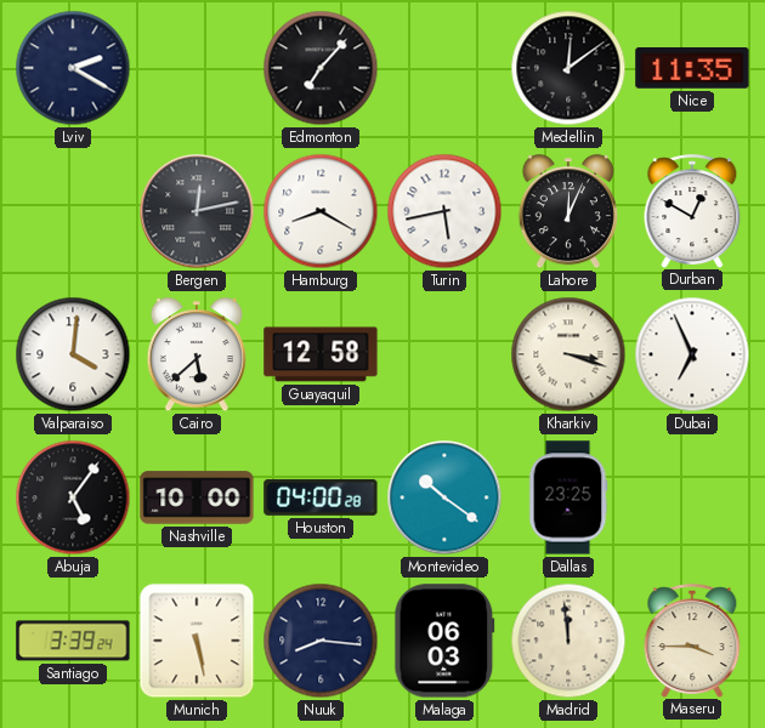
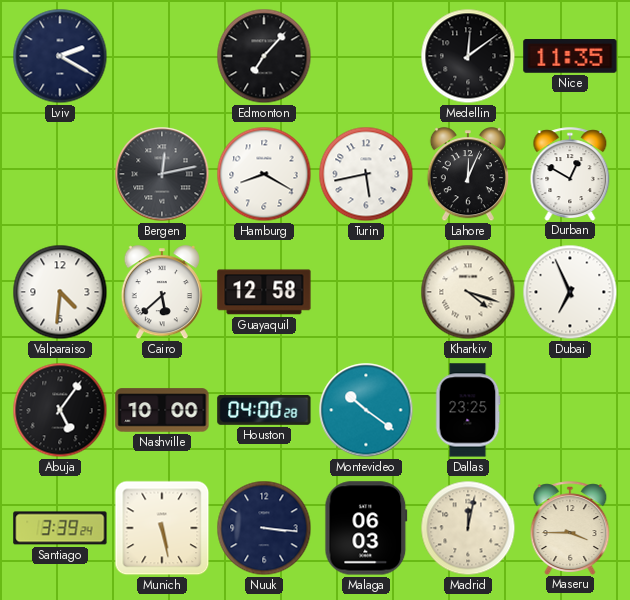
Valparaiso: 4:01 -> 4:31
Kharkiv: 3:18 -> 4:18
Nuuk: 8:16 -> 3:16
Madrid: 11:59 -> 12:02
